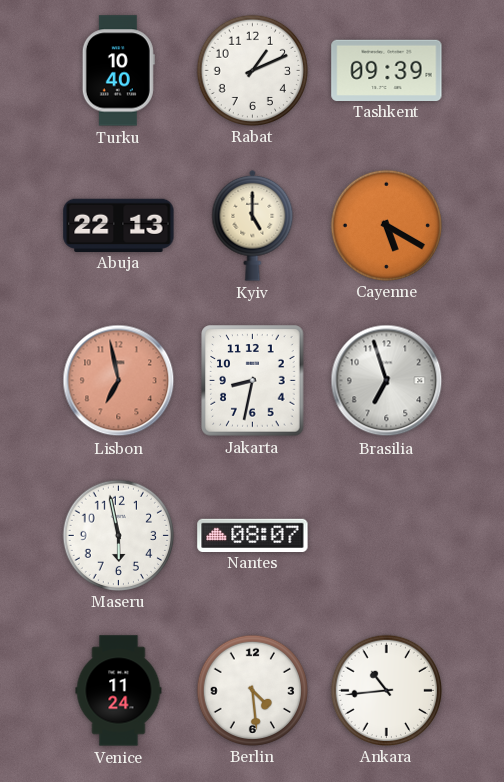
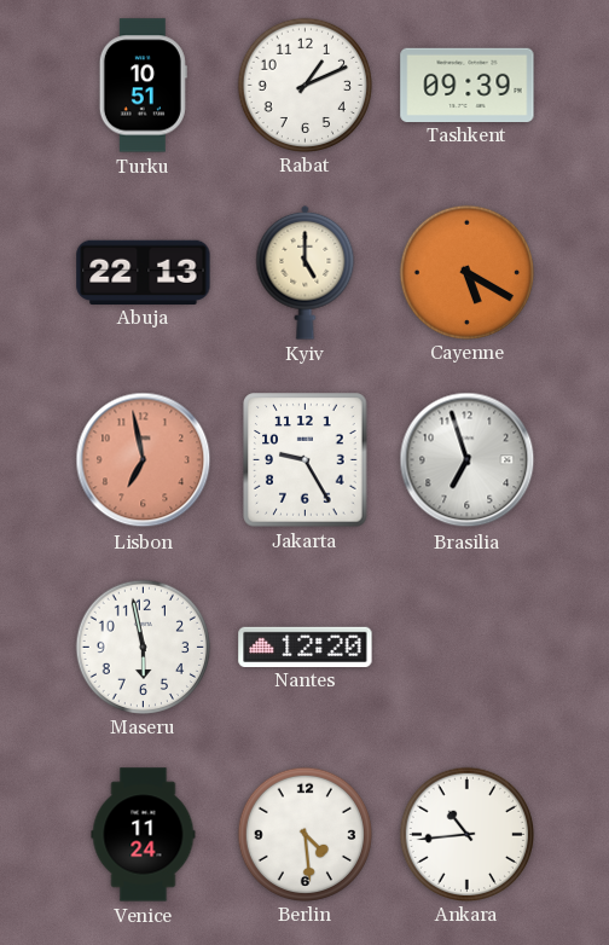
Turku: 10:40 -> 10:51
Jakarta: 8:32 -> 9:25
Nantes: 08:07 -> 12:20
